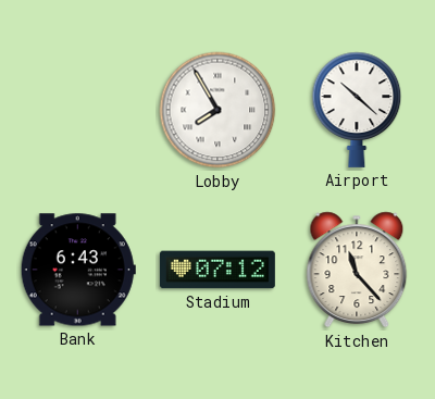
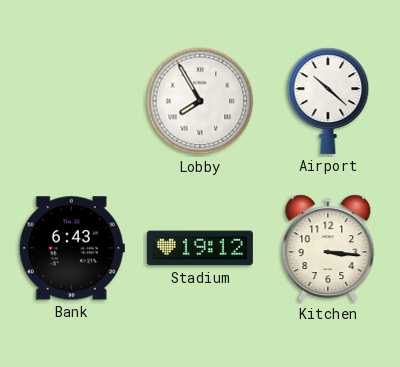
Stadium: 07:12 -> 19:12
Kitchen: 11:23 -> 3:16
